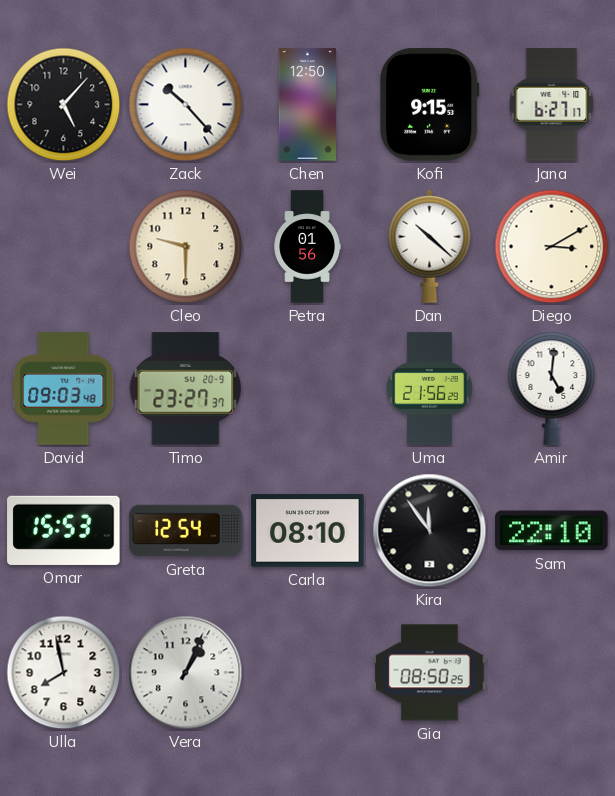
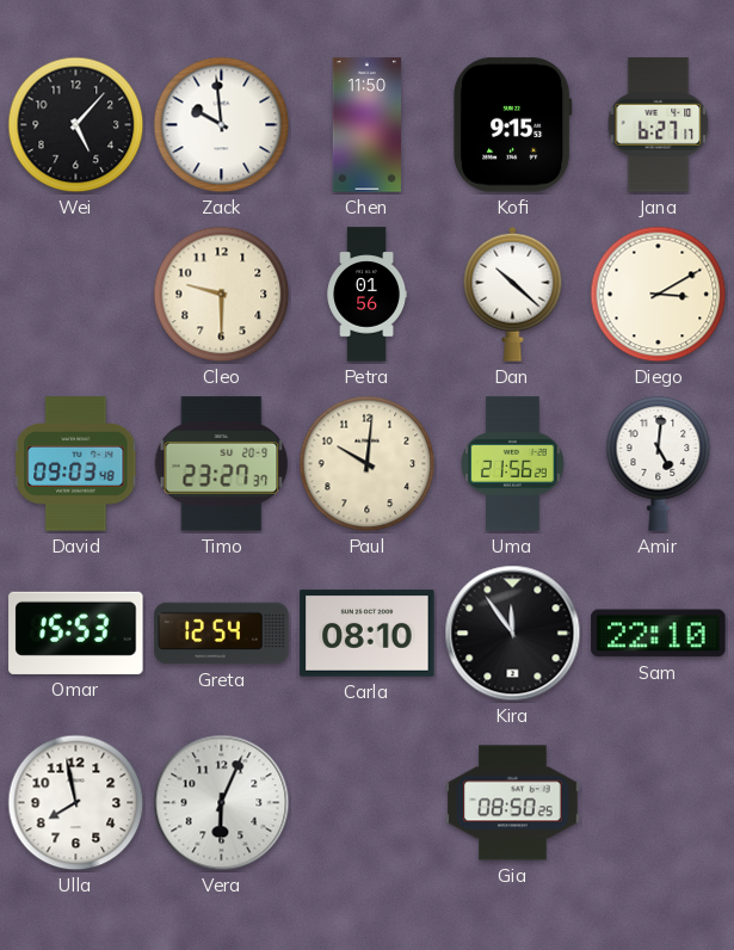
Zack: 10:23 -> 9:59
Chen: 12:50 -> 11:50
Paul: none -> 10:01
Vera: 1:04 -> 6:04
